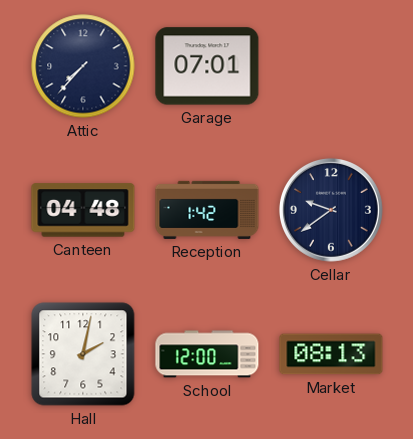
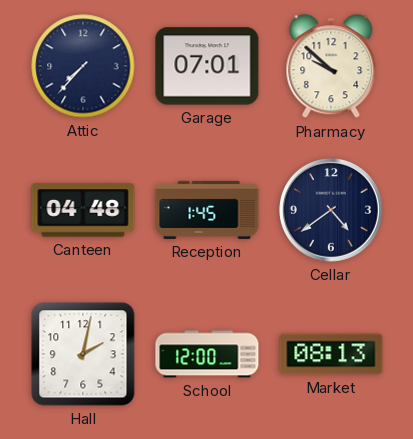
Pharmacy: none -> 9:52
Reception: 1:42 -> 1:45
Cellar: 9:39 -> 4:39
